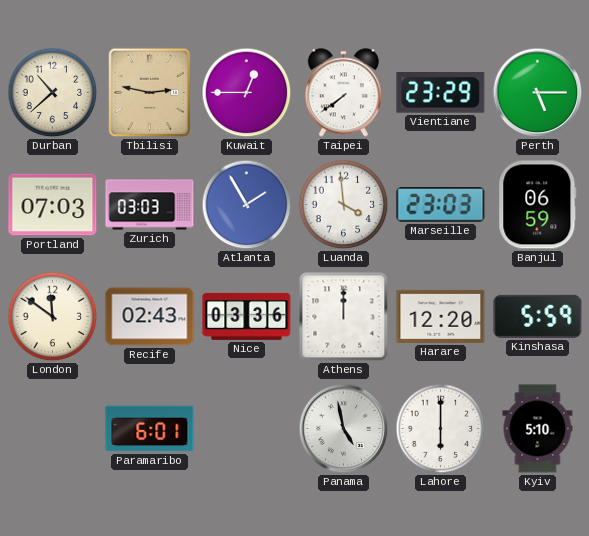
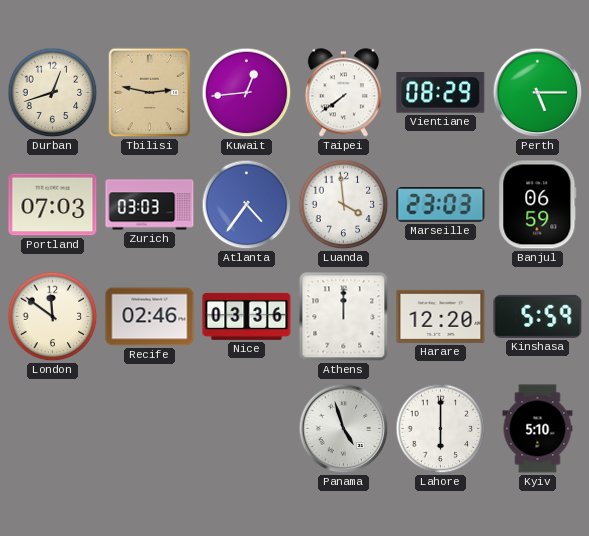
Durban: 10:38 -> 12:42
Kuwait: 12:45 -> 12:44
Vientiane: 23:29 -> 08:29
Atlanta: 1:55 -> 4:36
Recife: 02:43 -> 02:46
Paramaribo: 6:01 -> none
Panama: 4:58 -> 4:57
